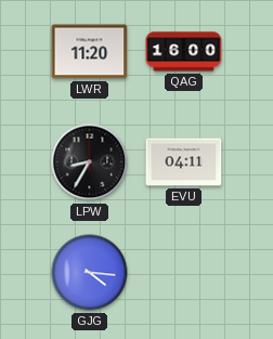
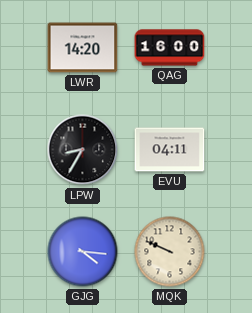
LWR: 11:20 -> 14:20
MQK: none -> 9:49
